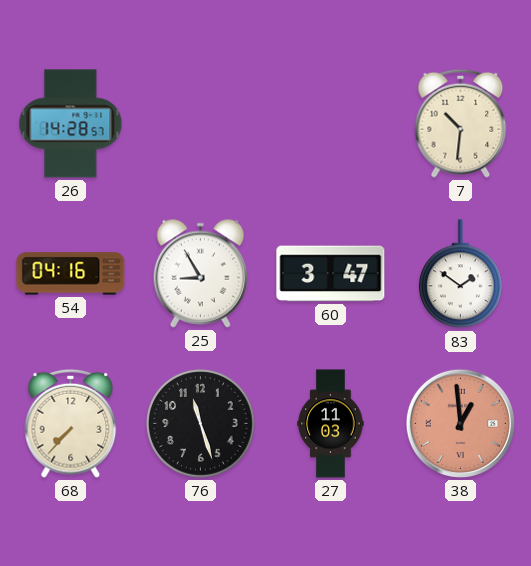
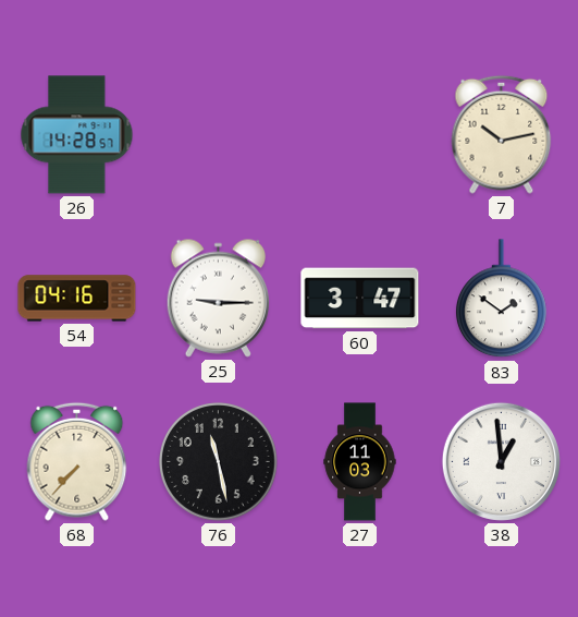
7: 10:31 -> 10:13
25: 8:55 -> 9:15
76: 11:27 -> 11:28
38 dial: salmon -> white
